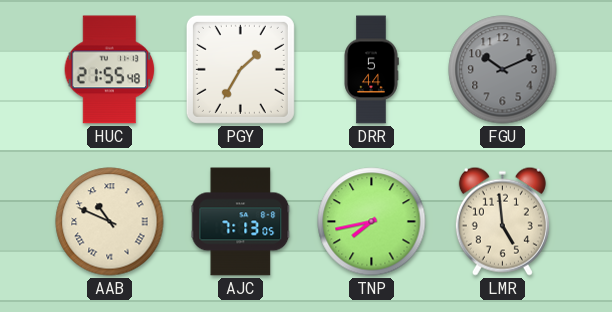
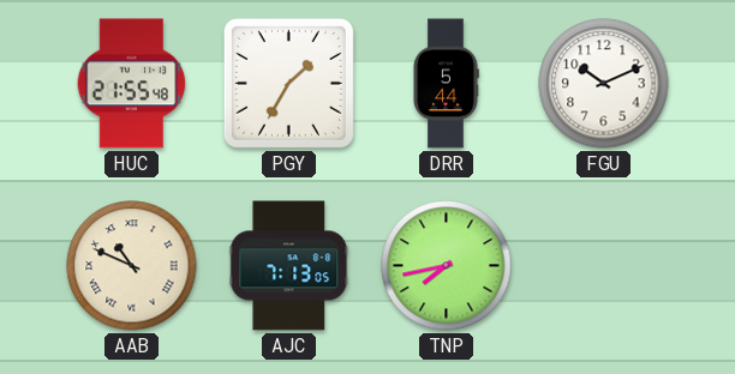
FGU dial: grey -> white
LMR: 4:59 -> none
